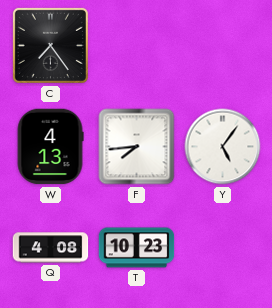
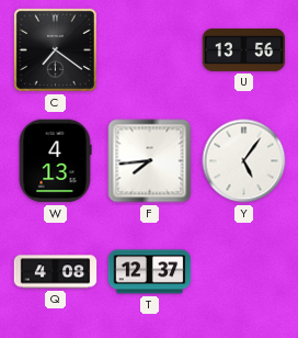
C: 7:24 -> 7:21
U: none -> 13:56
T: 10:23 -> 12:37
